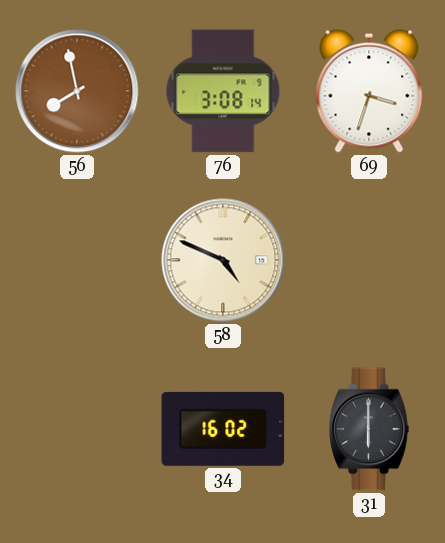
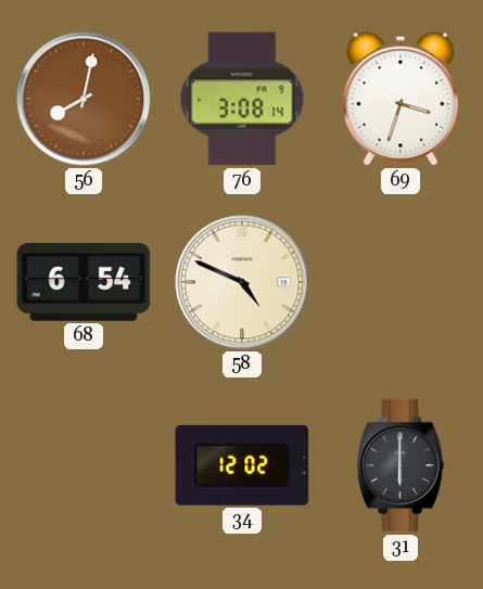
56: 7:58 -> 8:02
68: none -> 6:54
34: 16:02 -> 12:02
